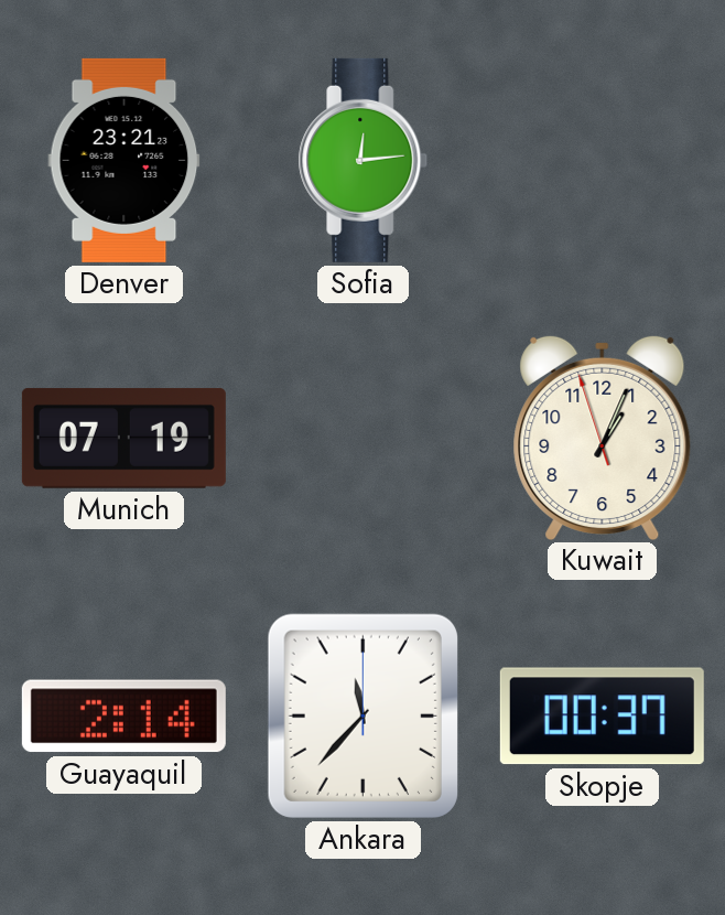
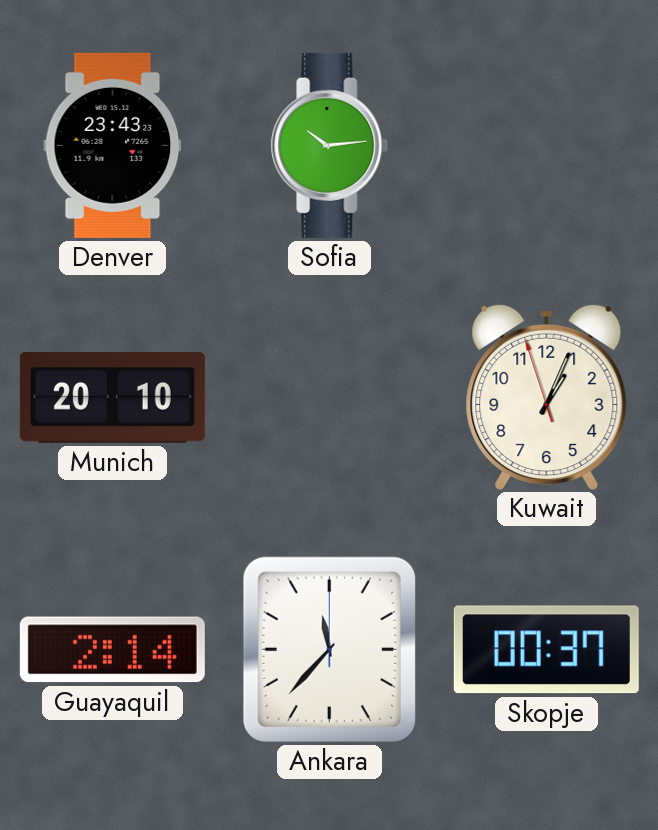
Denver: 23:21 -> 23:43
Sofia: 12:14 -> 10:14
Munich: 07:19 -> 20:10
